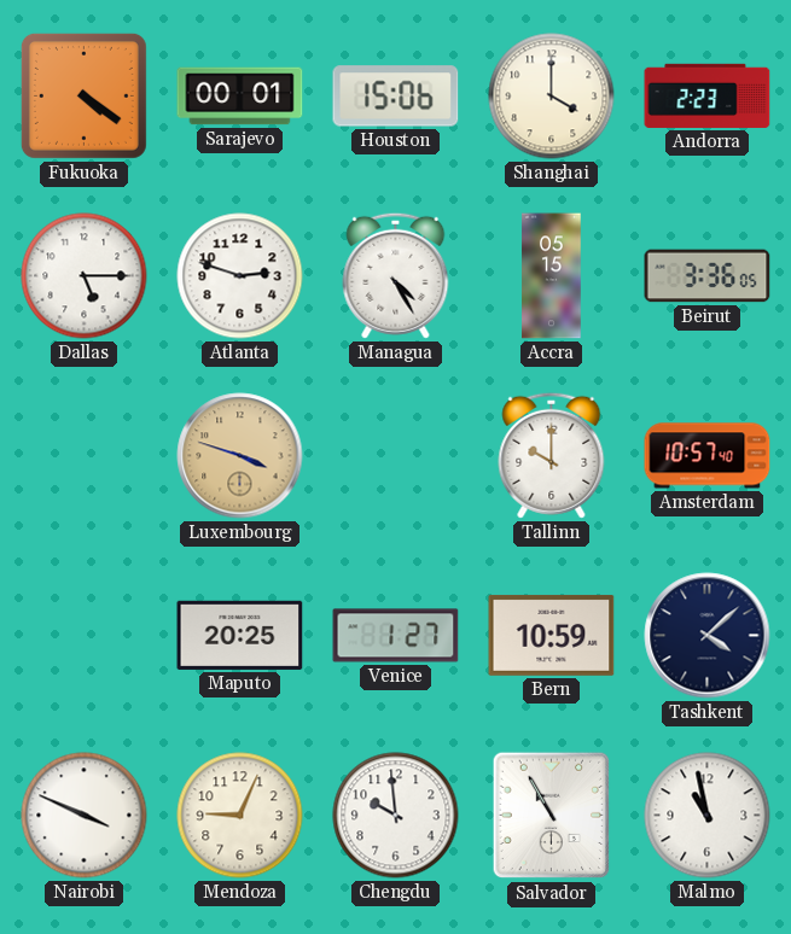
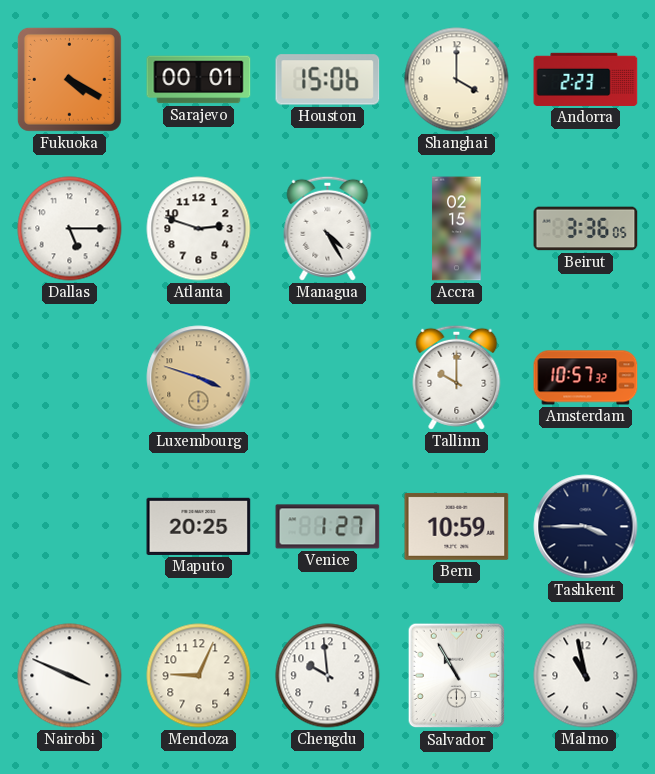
Fukuoka: 4:21 -> 4:20
Accra: 05:15 -> 02:15
Amsterdam: 10:57:40 -> 10:57:32
Tashkent: 4:08 -> 3:45
